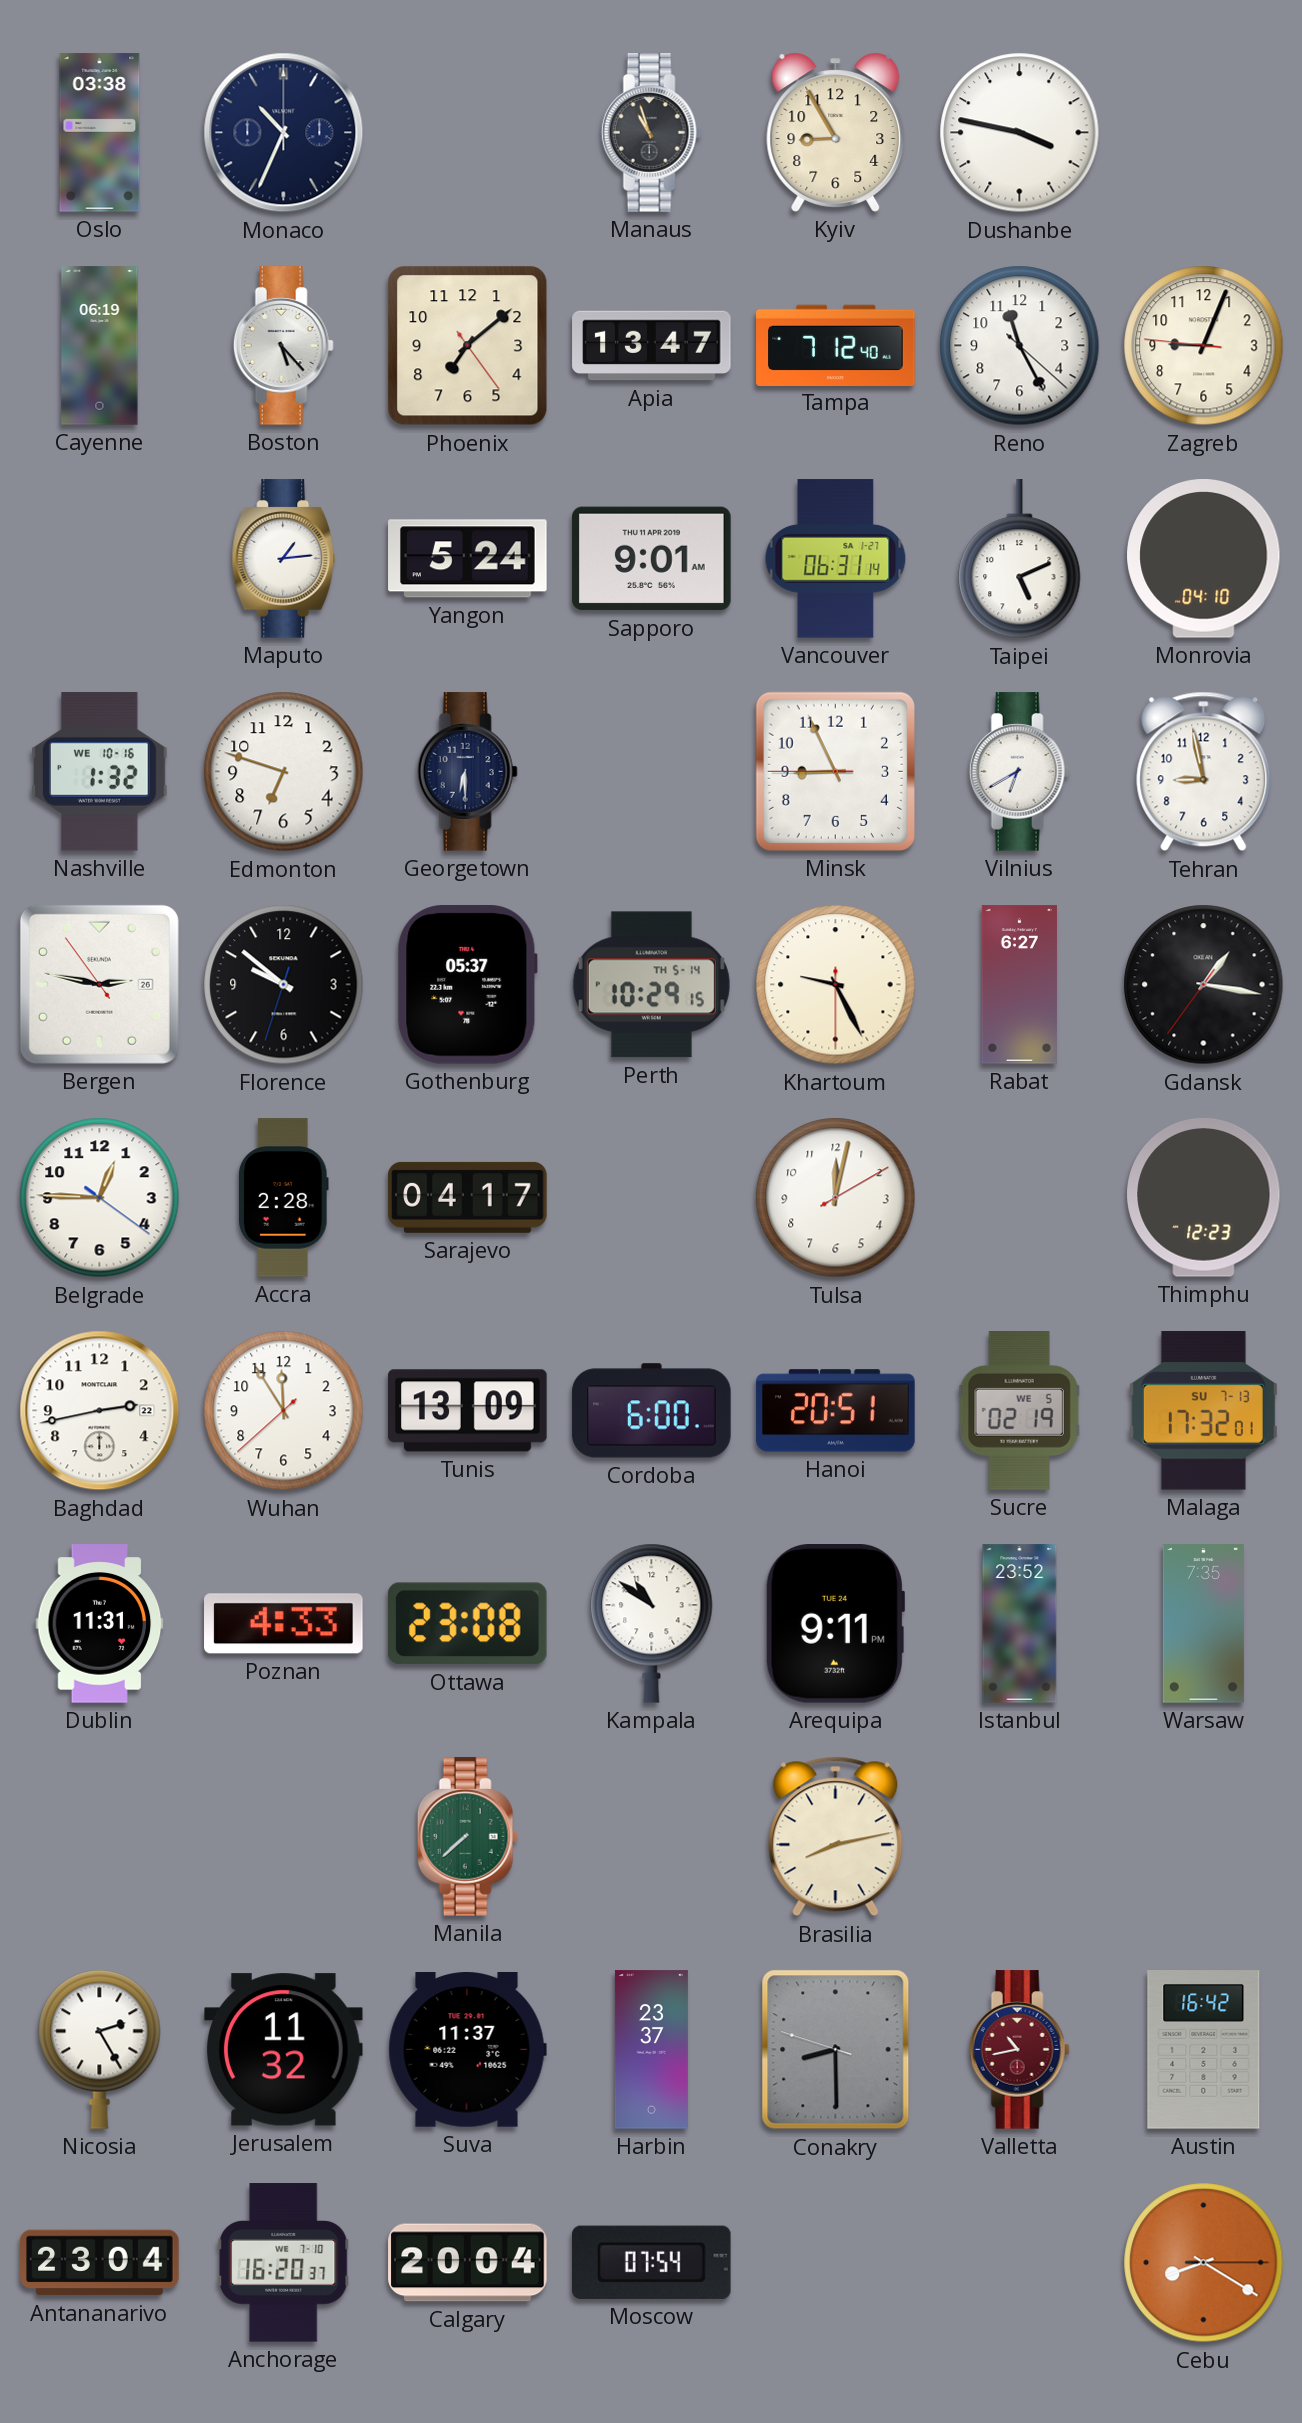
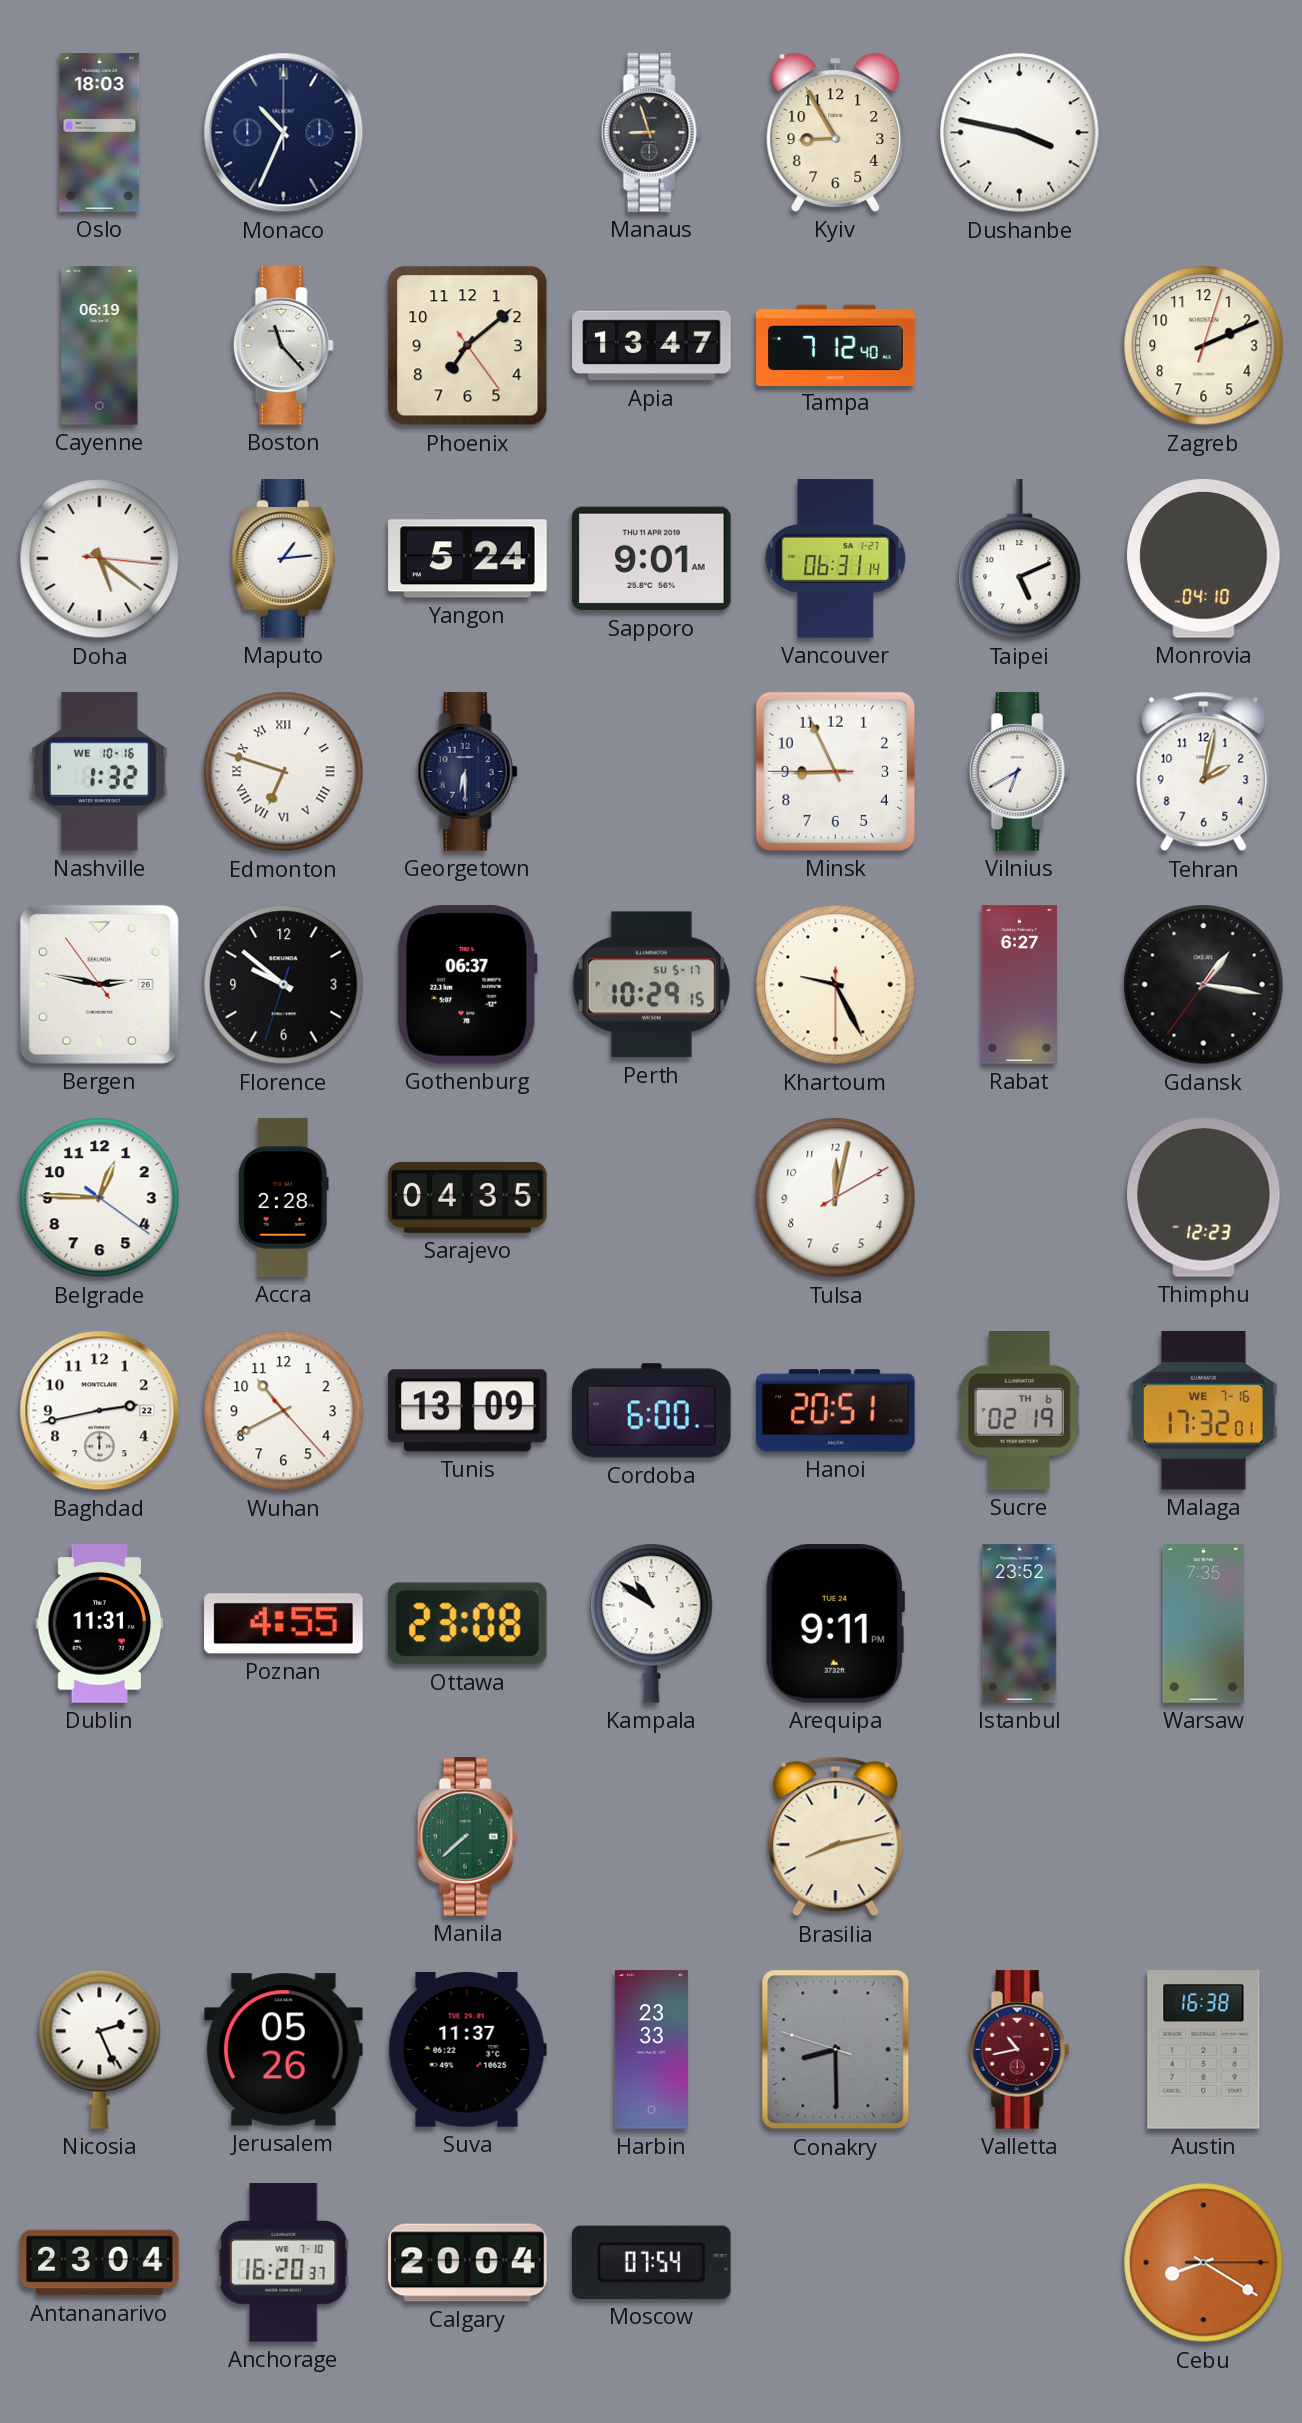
Oslo: 03:38 -> 18:03
Manaus: 10:57 -> 8:57
Boston: 5:23 -> 11:23
Reno: 11:25 -> none
Zagreb: 9:03 -> 2:11
Doha: none -> 5:21
Edmonton numerals: Arabic -> Roman
Tehran: 8:58 -> 2:02
Gothenburg: 05:37 -> 06:37
Perth date: TH 5-14 -> SU 5-17
Sarajevo: 04:17 -> 04:35
Wuhan: 11:54 -> 10:40
Sucre date: WE 5 -> TH 6
Malaga date: SU 7-13 -> WE 7-16
Poznan: 4:33 -> 4:55
Nicosia: 2:25 -> 2:26
Jerusalem: 11:32 -> 05:26
Harbin: 23:37 -> 23:33
Austin: 16:42 -> 16:38
